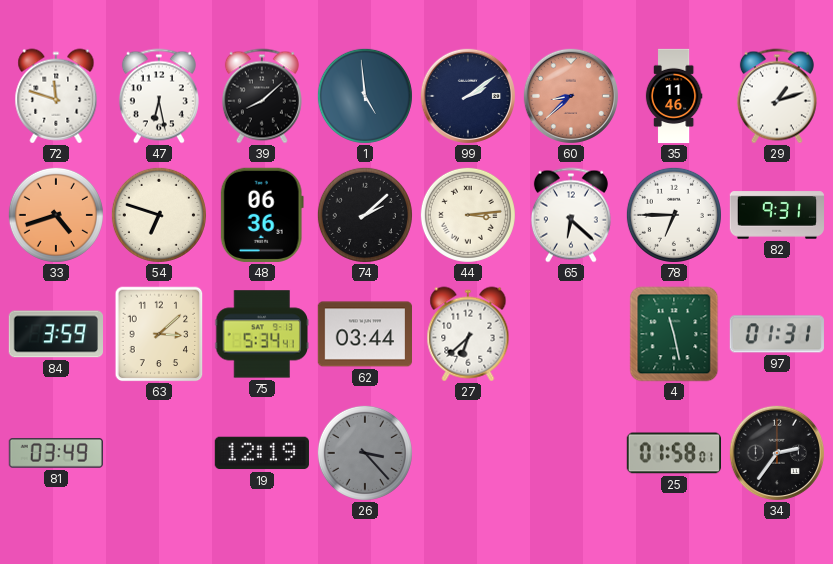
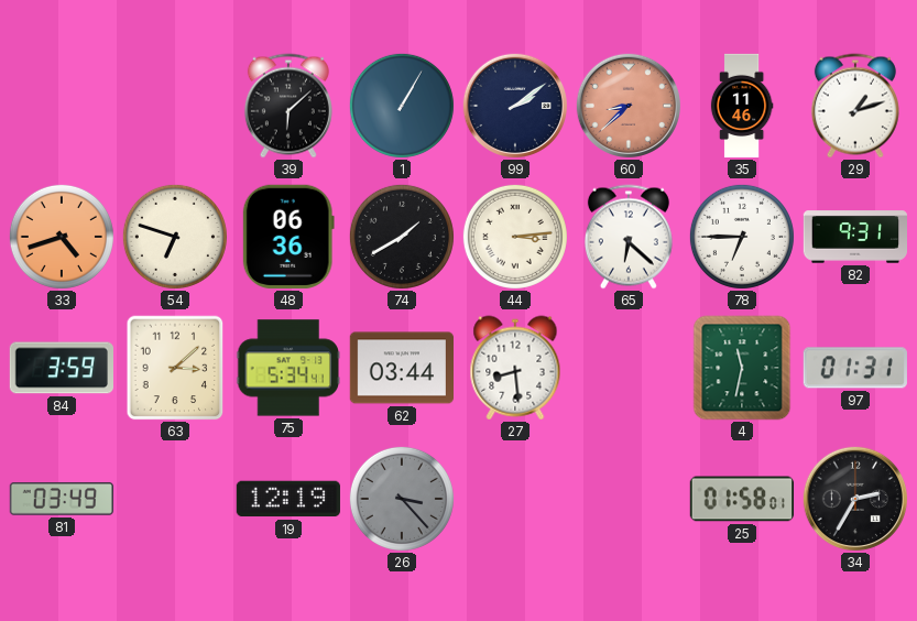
72: 11:48 -> none
47: 6:28 -> none
39: 8:08 -> 6:08
1: 4:59 -> 1:05
74: 2:08 -> 1:40
27: 6:38 -> 8:29
4: 11:28 -> 11:32
34: 2:36 -> 2:35
